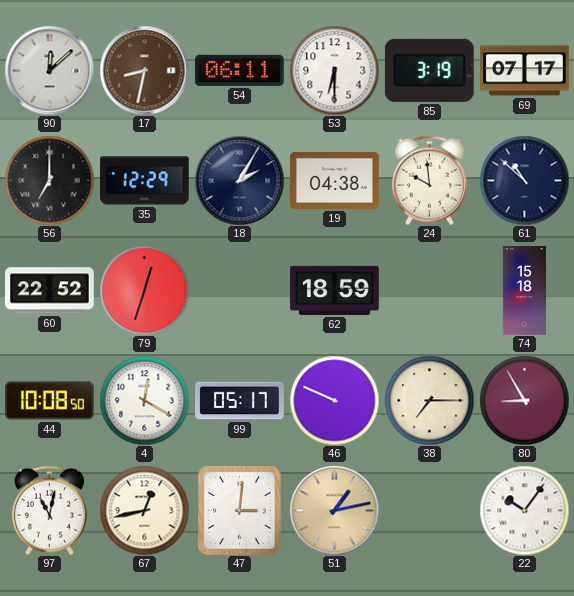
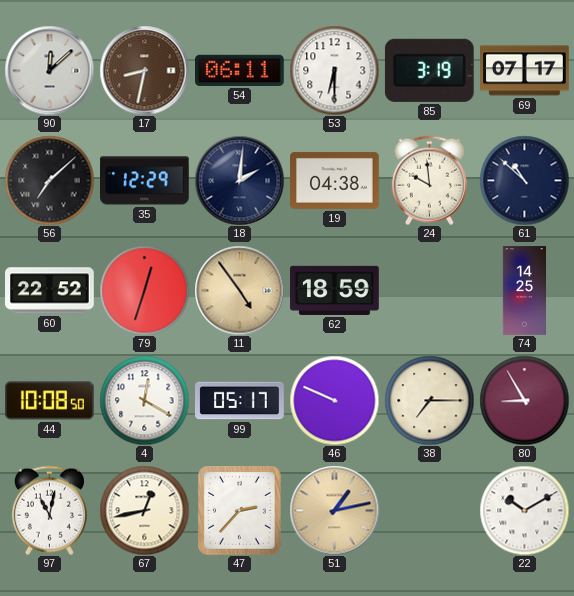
56: 7:00 -> 7:08
18: 2:05 -> 2:01
11: none -> 4:54
74: 15:18 -> 14:25
47: 3:01 -> 2:37
22: 10:06 -> 10:10
